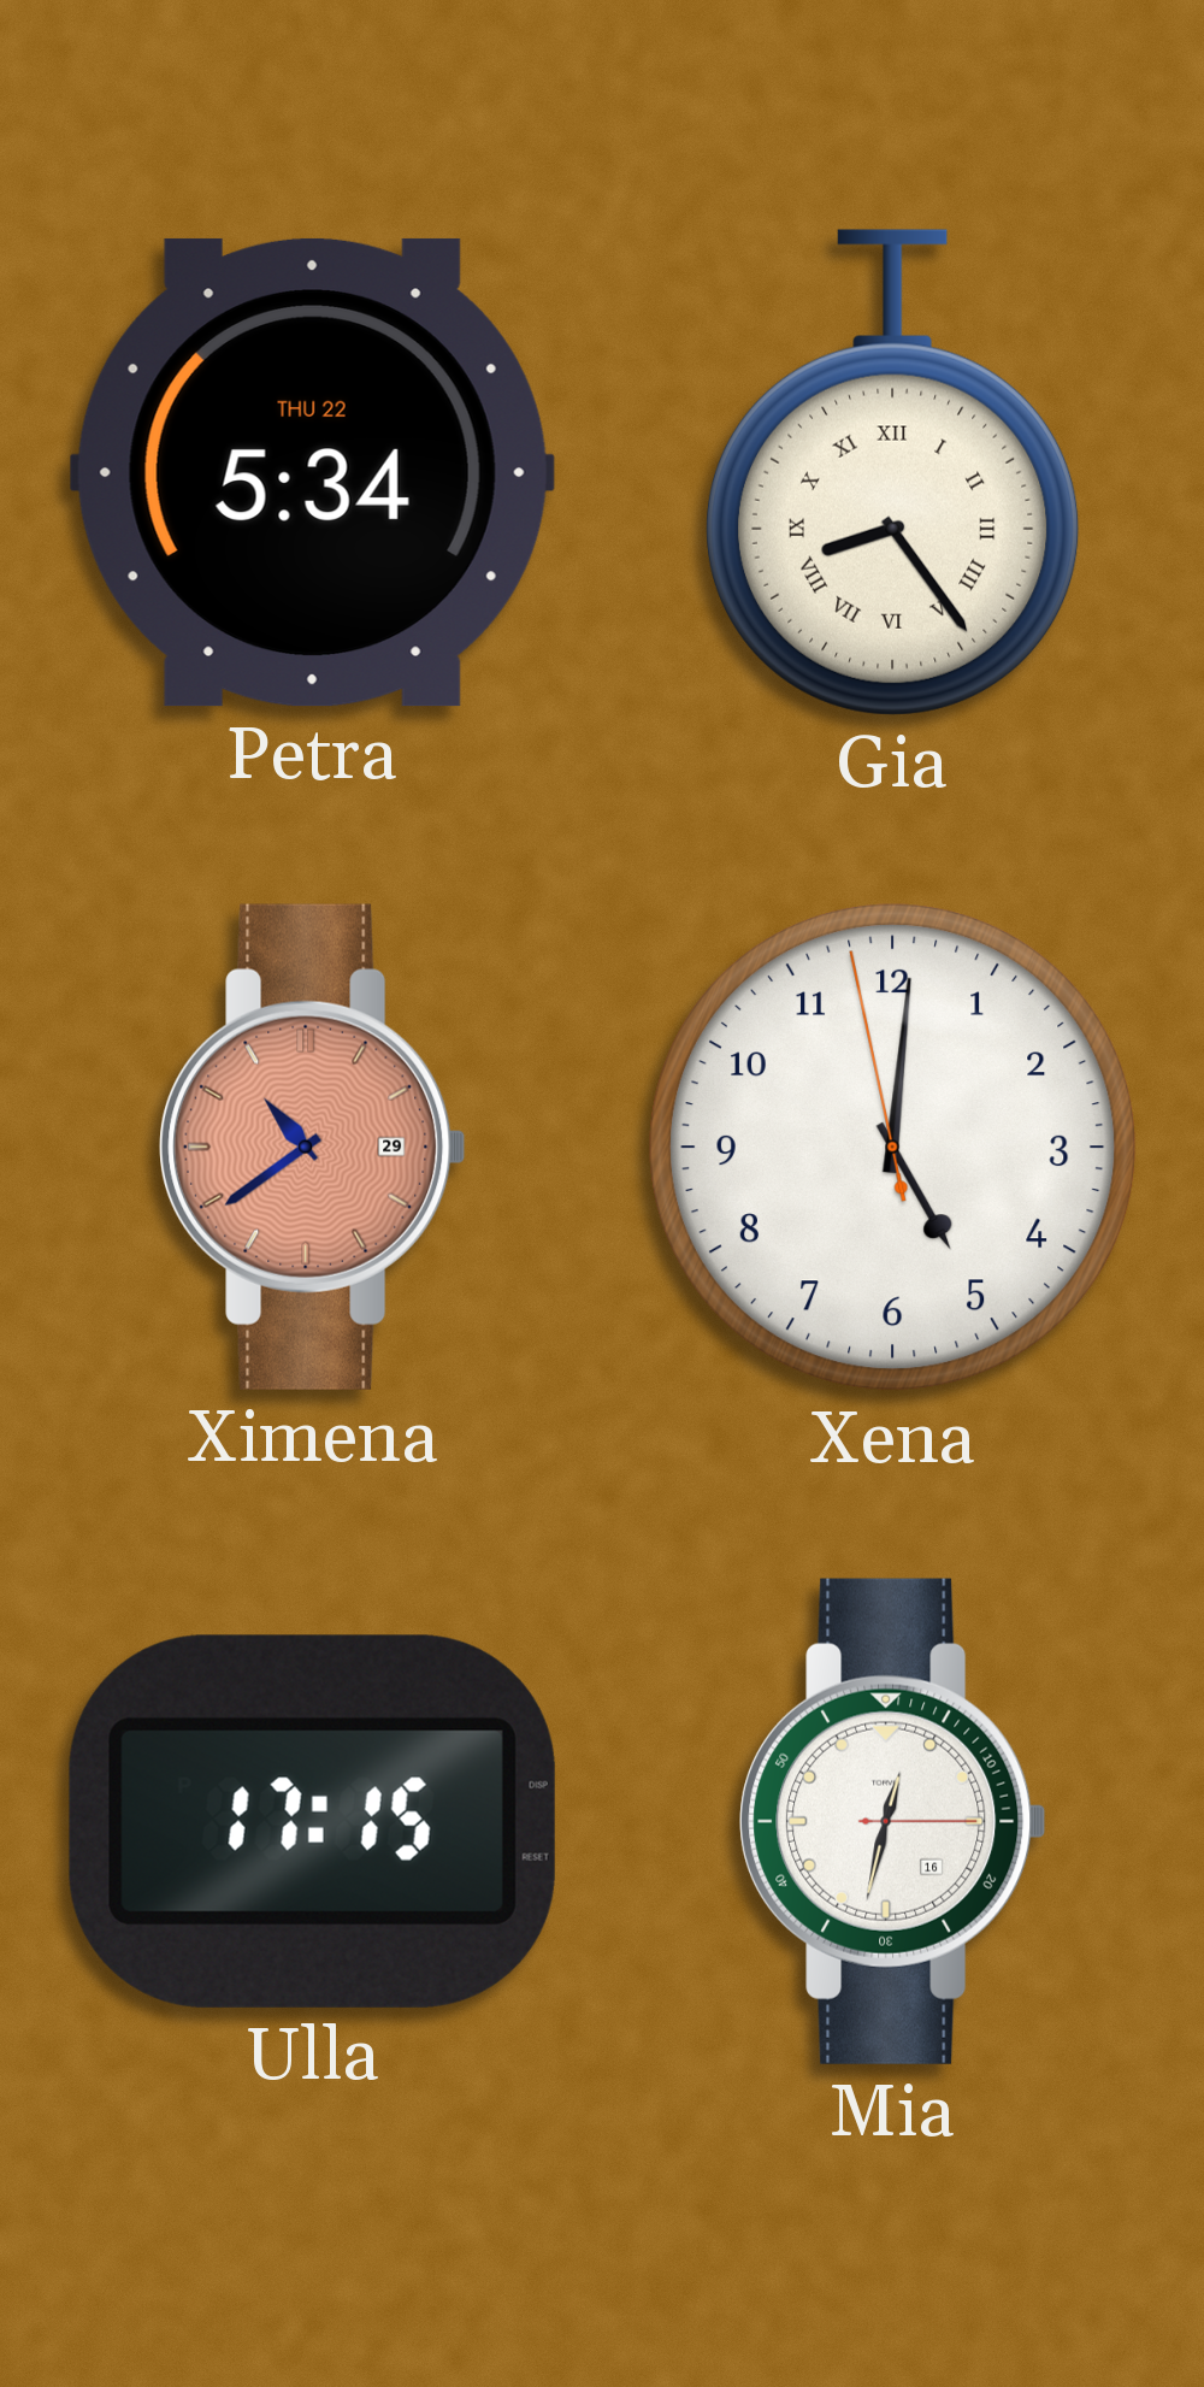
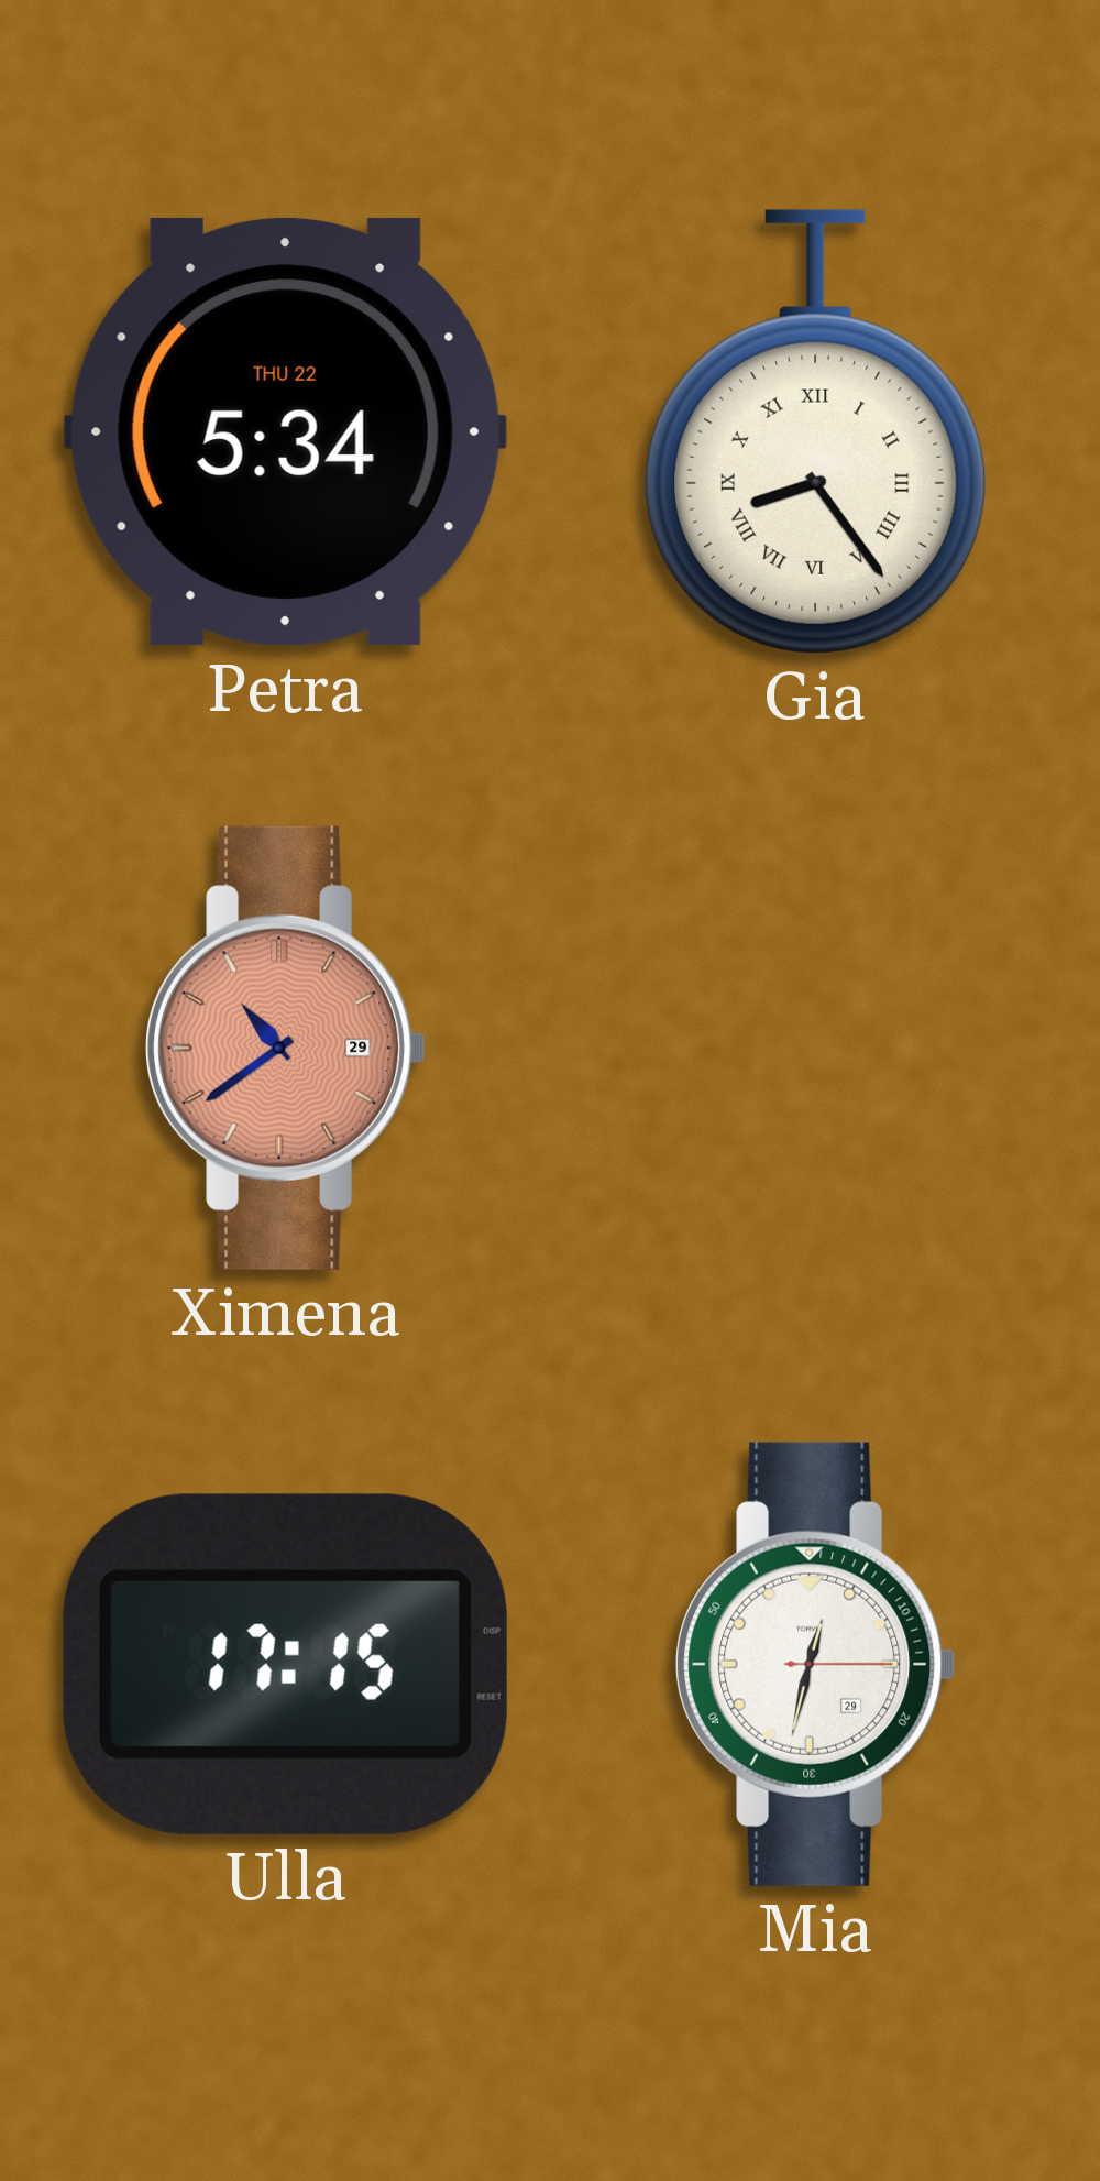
Xena: 5:00 -> none
Mia date: 16 -> 29
